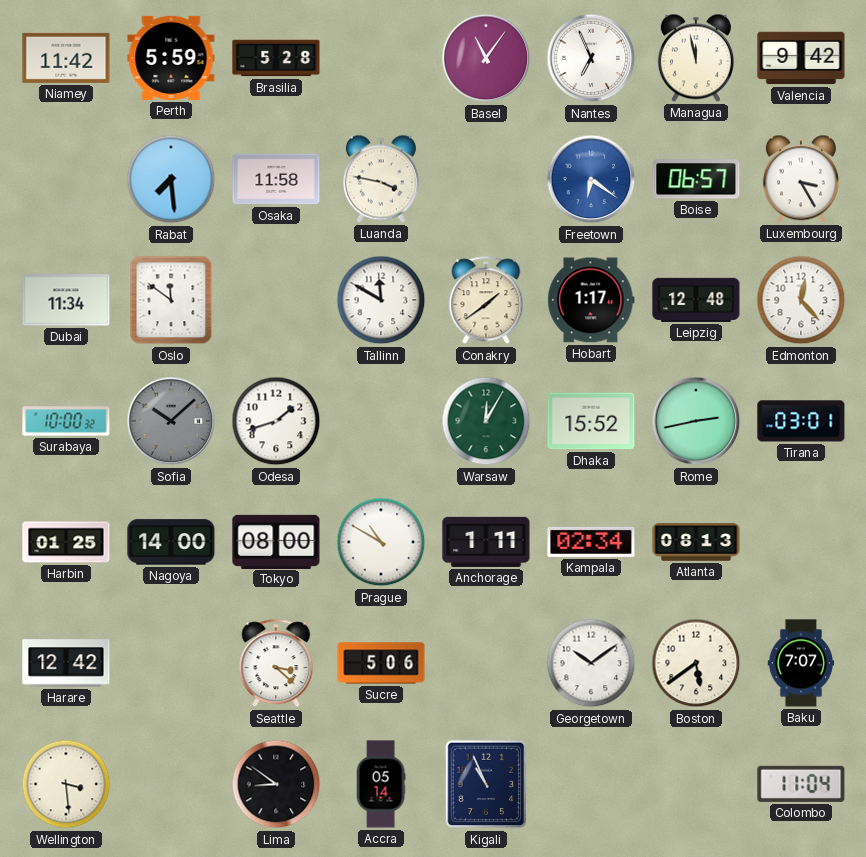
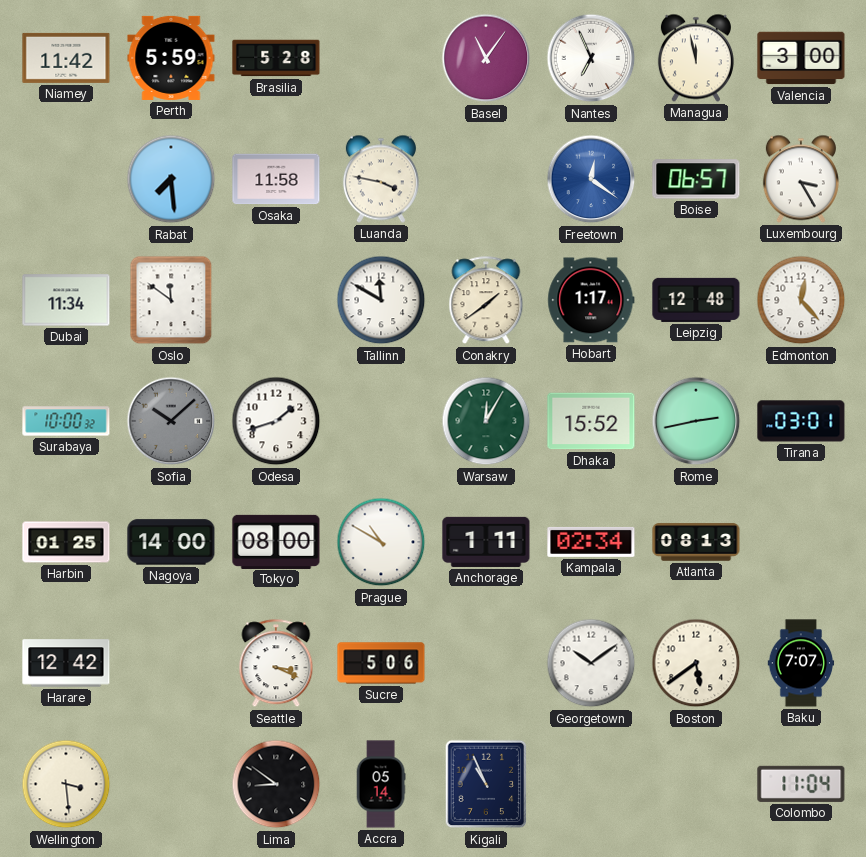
Valencia: 9:42 -> 3:00
Freetown: 6:21 -> 12:21
Seattle: 3:22 -> 3:19
